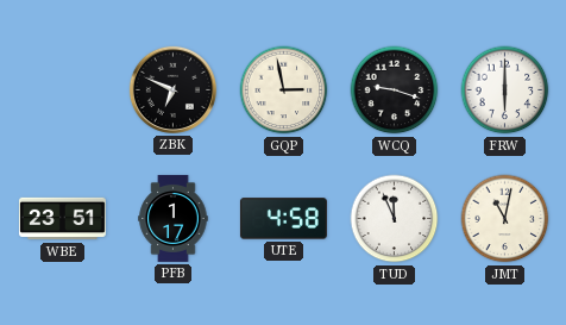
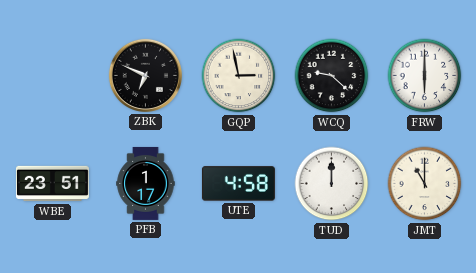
WCQ: 9:18 -> 9:22
TUD: 11:56 -> 12:00
JMT: 11:02 -> 11:00
